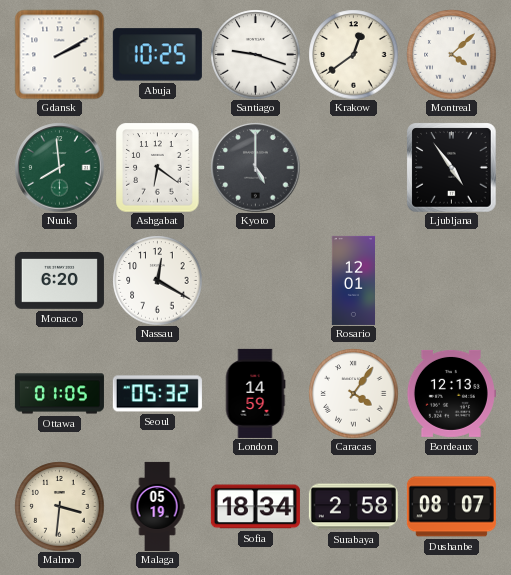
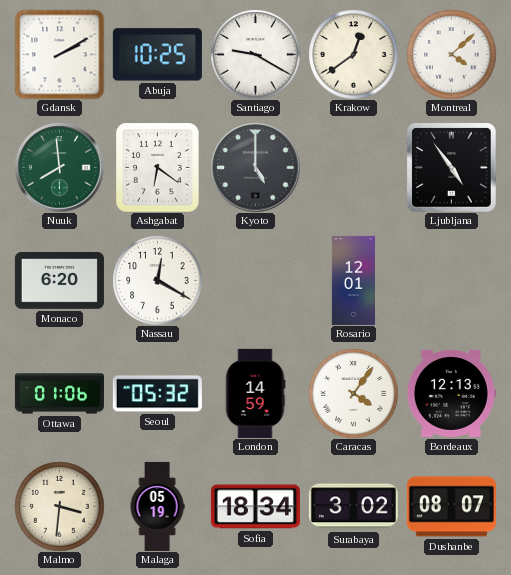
Santiago: 9:18 -> 9:20
Ottawa: 01:05 -> 01:06
Surabaya: 2:58 -> 3:02
